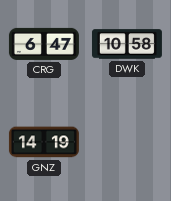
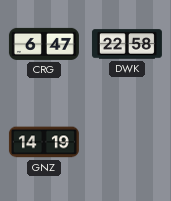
DWK: 10:58 -> 22:58
